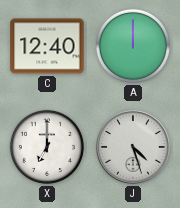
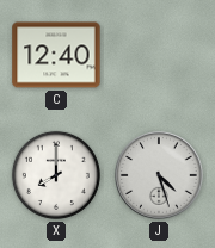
A: 12:00 -> none
X: 7:00 -> 8:00
